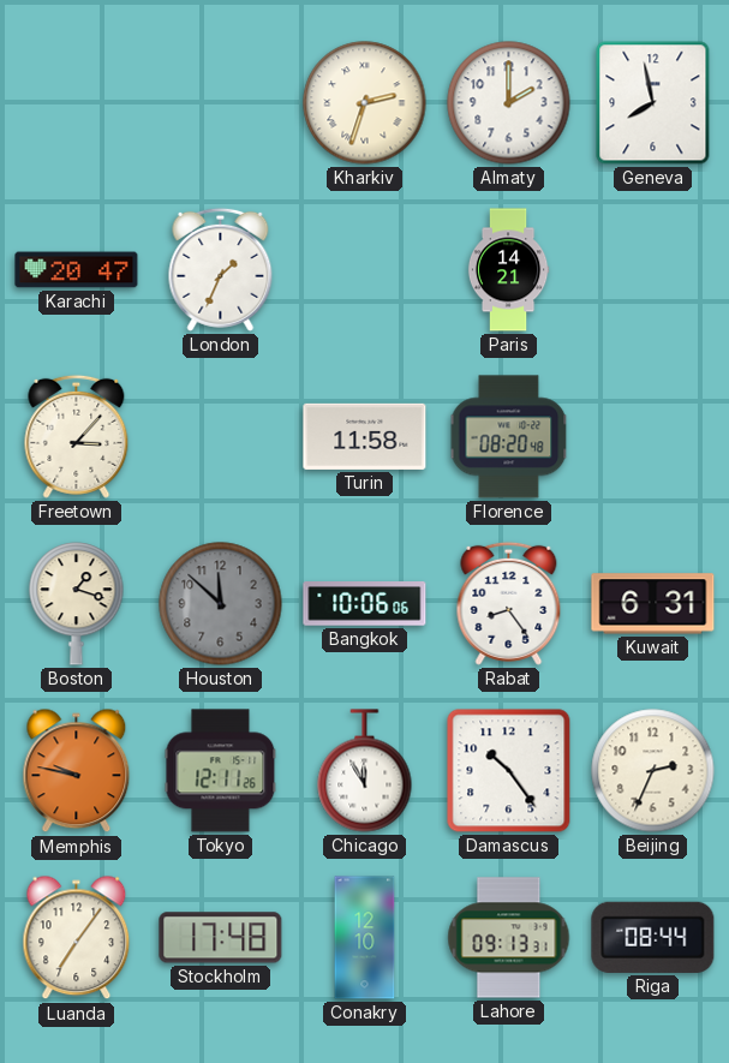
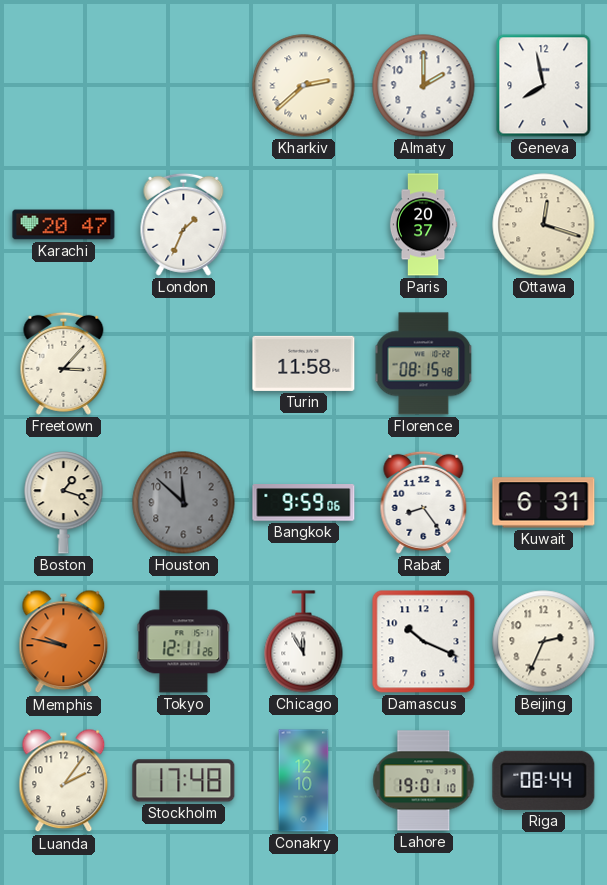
Kharkiv: 2:33 -> 2:38
Paris: 14:21 -> 20:37
Ottawa: none -> 12:18
Florence: 08:20 -> 08:15
Bangkok: 10:06 -> 9:59
Damascus: 10:24 -> 10:19
Luanda: 7:06 -> 2:06
Lahore: 09:13 -> 19:01
